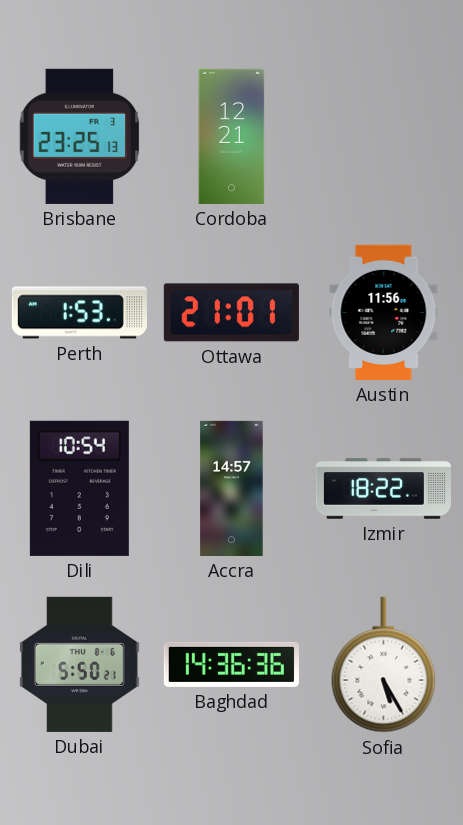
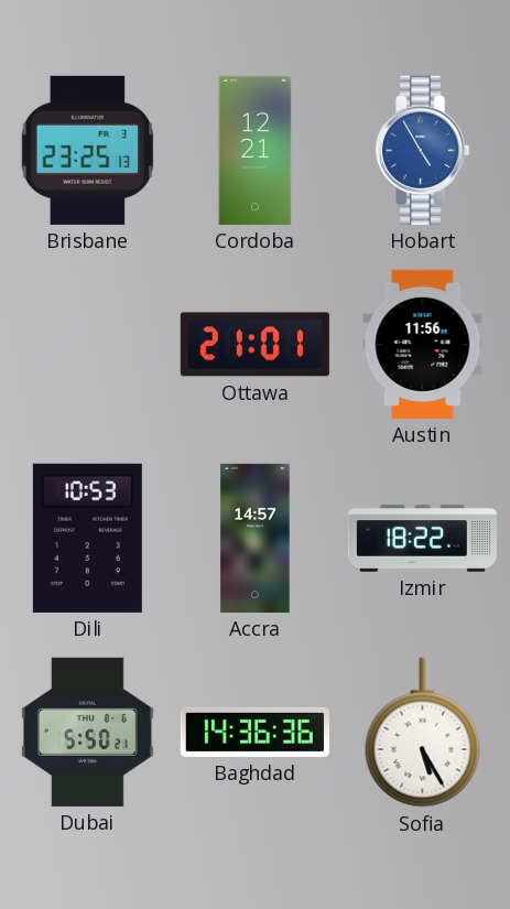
Hobart: none -> 4:55
Perth: 1:53 -> none
Dili: 10:54 -> 10:53
